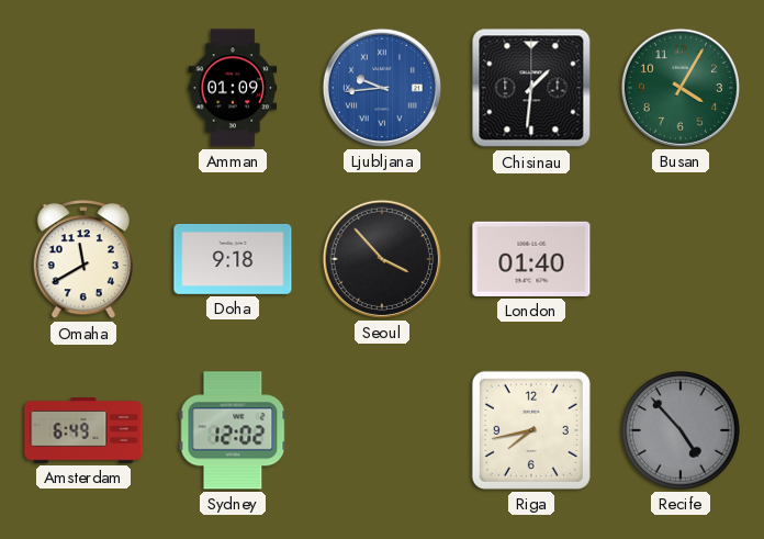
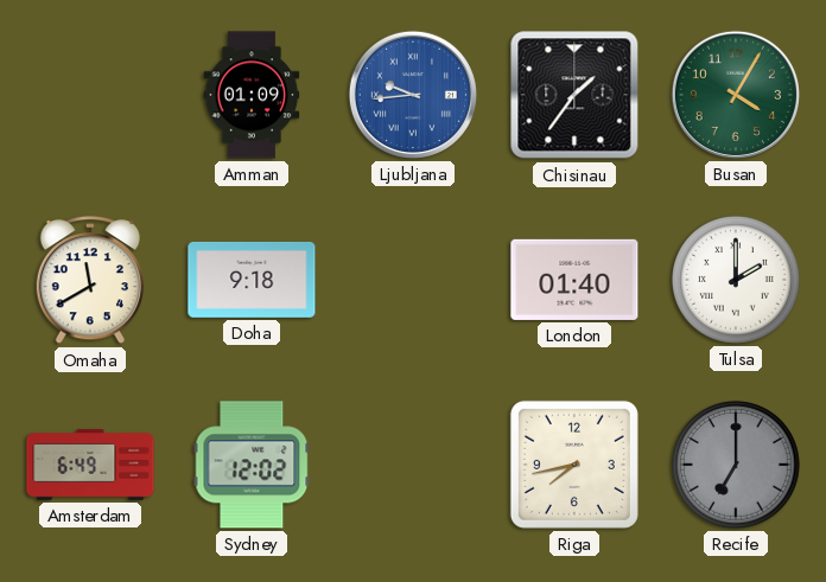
Chisinau: 1:31 -> 1:36
Seoul: 3:53 -> none
Tulsa: none -> 2:00
Recife: 4:53 -> 7:00
